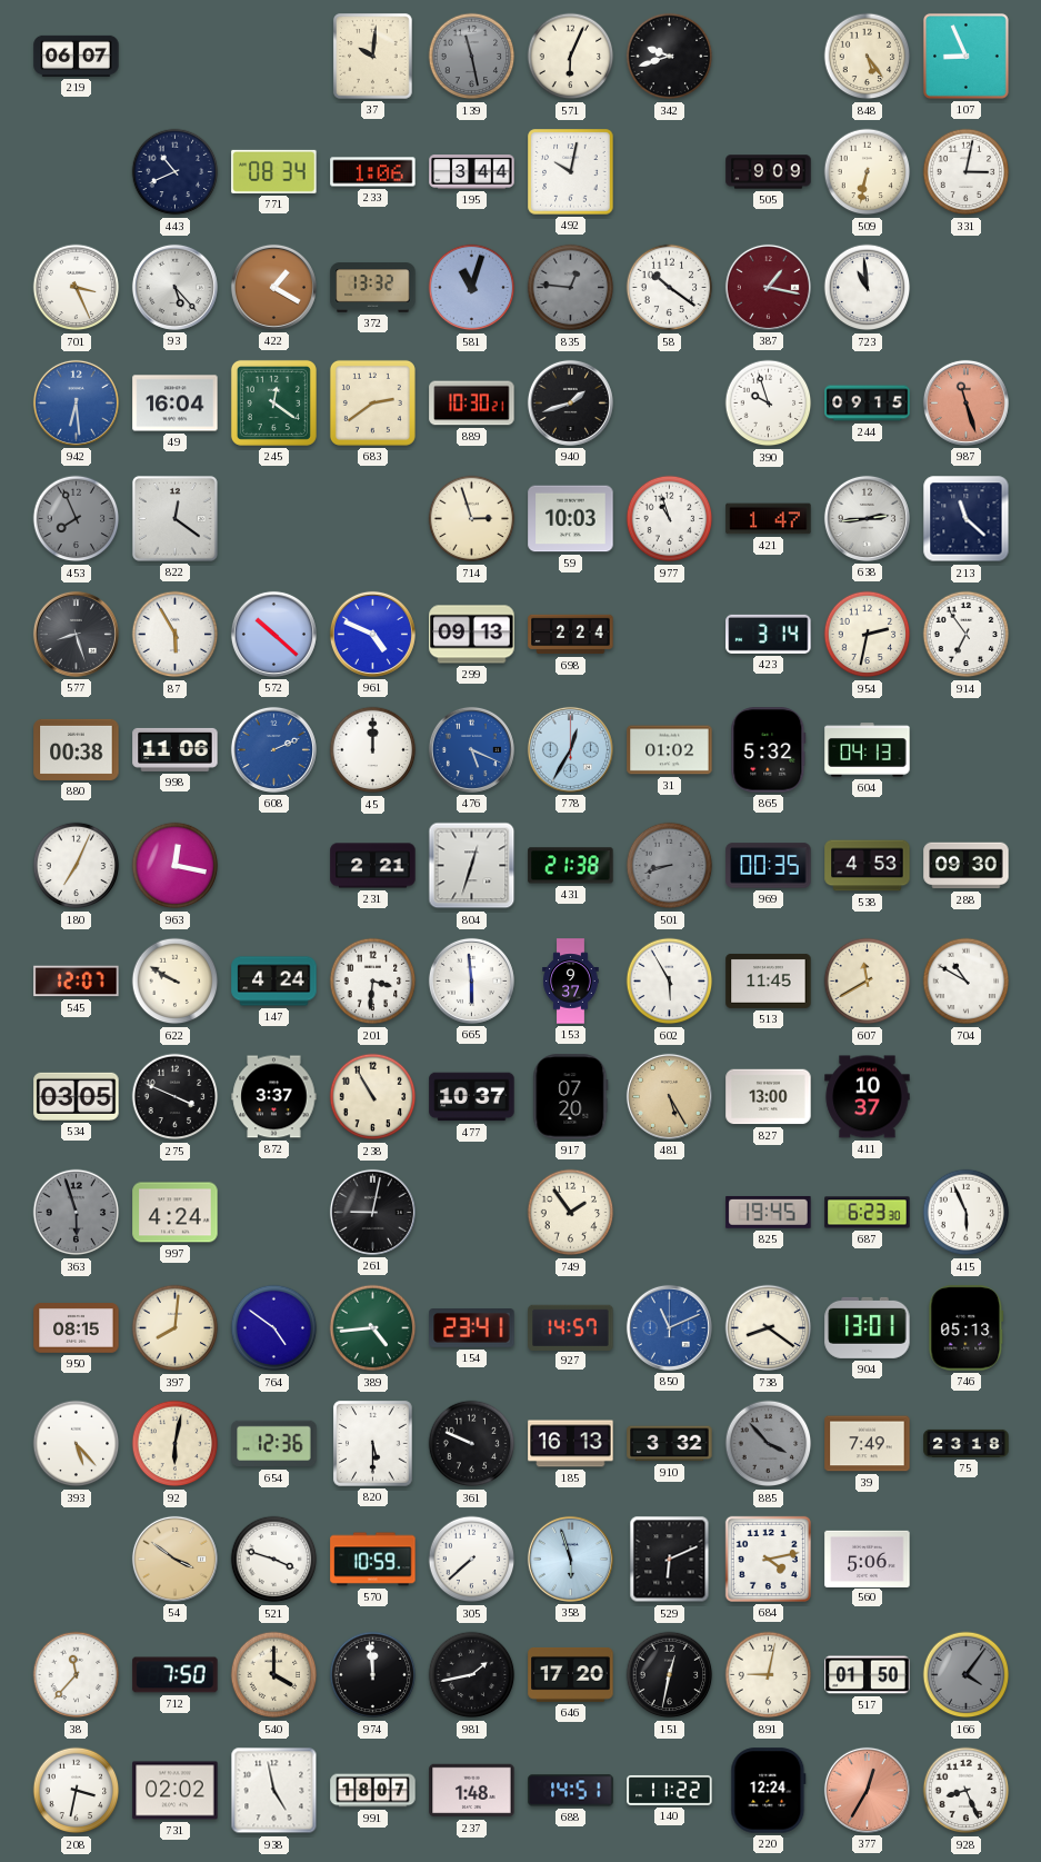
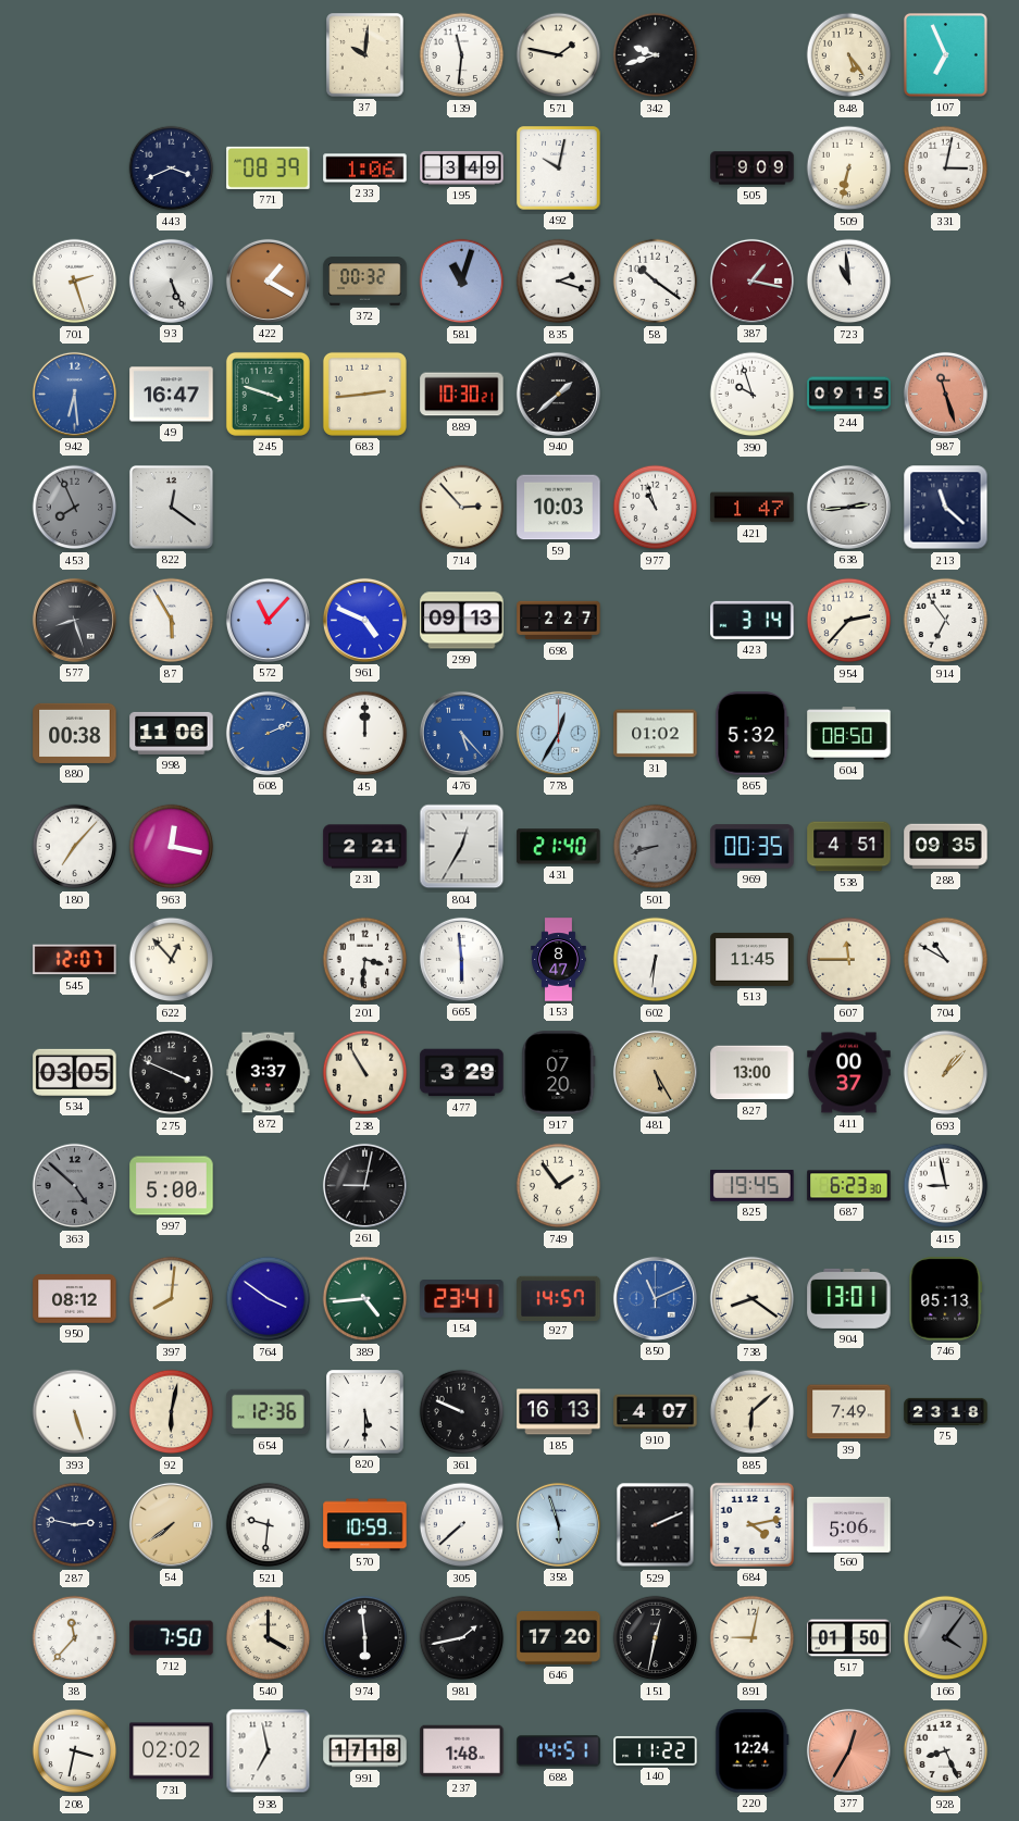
219: 06:07 -> none
139: 11:28 -> 11:31
139 dial: grey -> white
571: 6:04 -> 1:47
107: 8:56 -> 6:56
443: 10:41 -> 3:41
771: 08:34 -> 08:39
195: 3:44 -> 3:49
701: 3:26 -> 2:27
93: 5:23 -> 5:26
372: 13:32 -> 00:32
835: 12:46 -> 2:18
835 dial: grey -> white
49: 16:04 -> 16:47
245: 12:21 -> 3:48
683: 2:39 -> 2:44
940: 1:42 -> 1:38
714: 2:57 -> 2:53
572: 10:22 -> 11:07
698: 2:24 -> 2:27
954: 2:32 -> 2:37
476: 5:19 -> 5:23
604: 04:13 -> 08:50
180: 7:04 -> 7:07
804: 12:33 -> 12:35
431: 21:38 -> 21:40
538: 4:53 -> 4:51
288: 09:30 -> 09:35
622: 9:50 -> 12:53
147: 4:24 -> none
153: 9:37 -> 8:47
602: 5:55 -> 6:31
607: 11:40 -> 11:45
477: 10:37 -> 3:29
411: 10:37 -> 00:37
693: none -> 1:07
363: 5:57 -> 4:52
997: 4:24 -> 5:00
415: 5:56 -> 8:58
950: 08:15 -> 08:12
764: 4:51 -> 3:51
393: 5:23 -> 5:27
910: 3:32 -> 4:07
885: 3:53 -> 6:08
885 dial: grey -> cream
287: none -> 2:47
54: 3:51 -> 7:39
521: 3:48 -> 9:31
529: 6:11 -> 2:11
974: 11:59 -> 5:59
938: 4:58 -> 6:58
991: 18:07 -> 17:18
